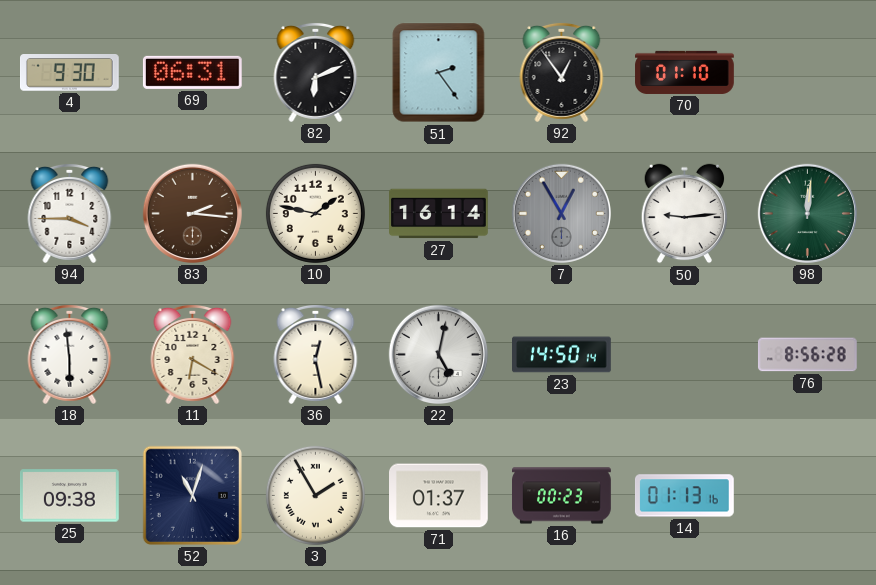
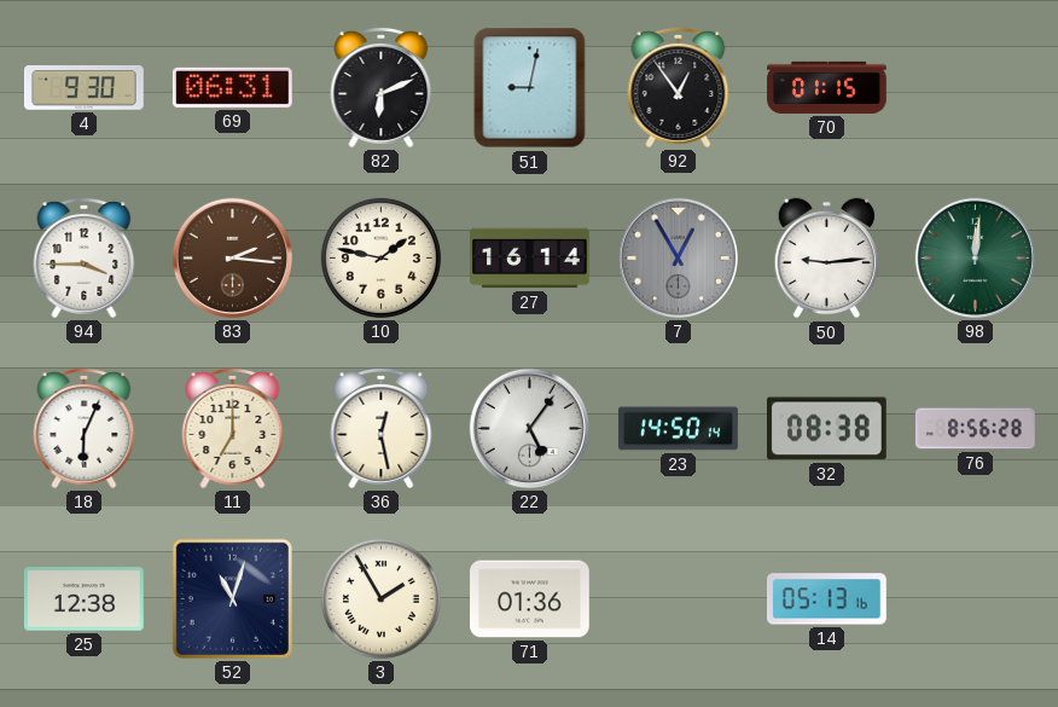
51: 2:24 -> 9:02
70: 01:10 -> 01:15
18: 5:59 -> 6:04
11: 6:20 -> 7:00
22: 5:02 -> 5:06
32: none -> 08:38
25: 09:38 -> 12:38
71: 01:37 -> 01:36
16: 00:23 -> none
14: 01:13 -> 05:13
